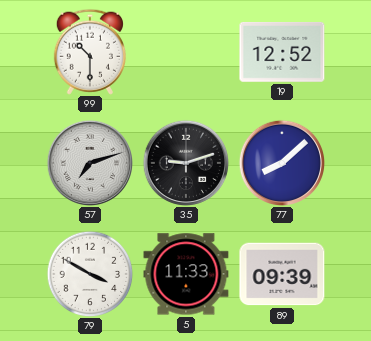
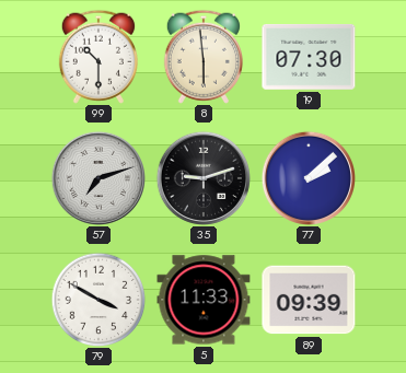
8: none -> 5:59
19: 12:52 -> 07:30
77: 8:08 -> 2:08
